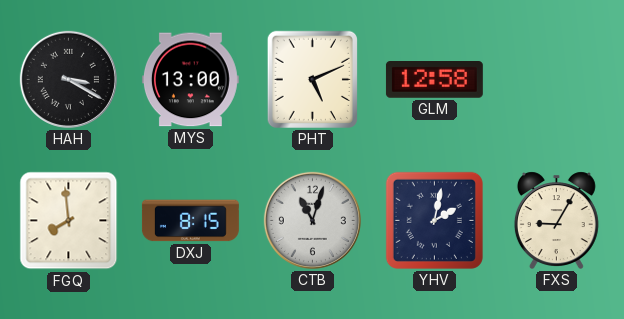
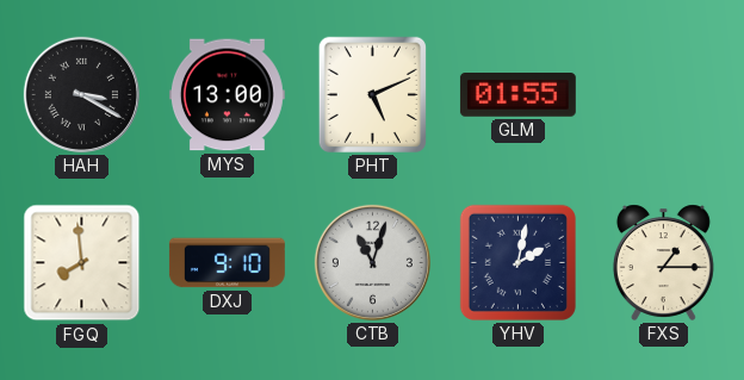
GLM: 12:58 -> 01:55
DXJ: 8:15 -> 9:10
FXS: 9:05 -> 1:15
